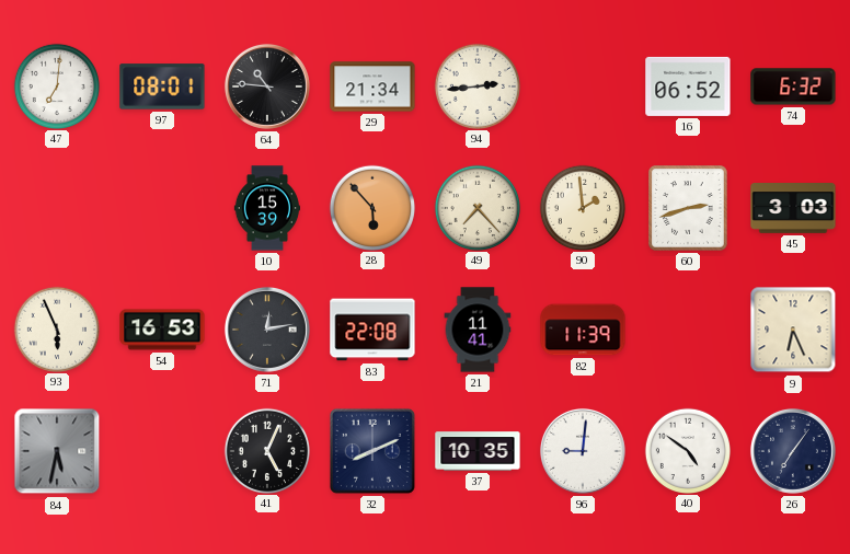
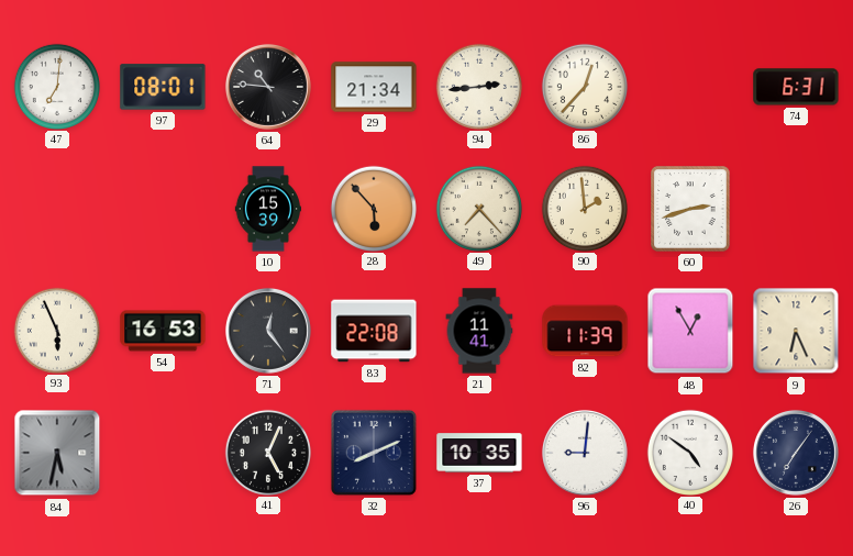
86: none -> 12:37
16: 06:52 -> none
74: 6:32 -> 6:31
45: 3:03 -> none
71: 12:13 -> 12:24
48: none -> 12:55
